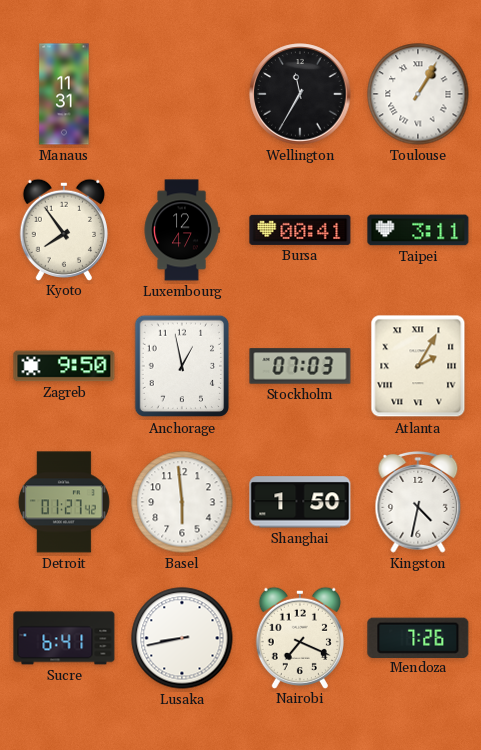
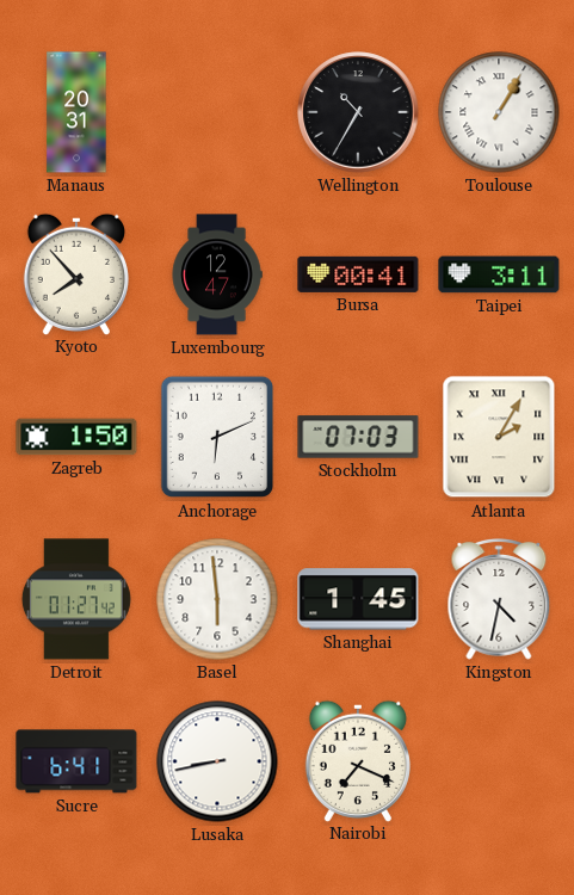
Manaus: 11:31 -> 20:31
Wellington: 11:35 -> 10:35
Kyoto: 7:54 -> 7:53
Zagreb: 9:50 -> 1:50
Anchorage: 12:58 -> 6:11
Shanghai: 1:50 -> 1:45
Mendoza: 7:26 -> none
